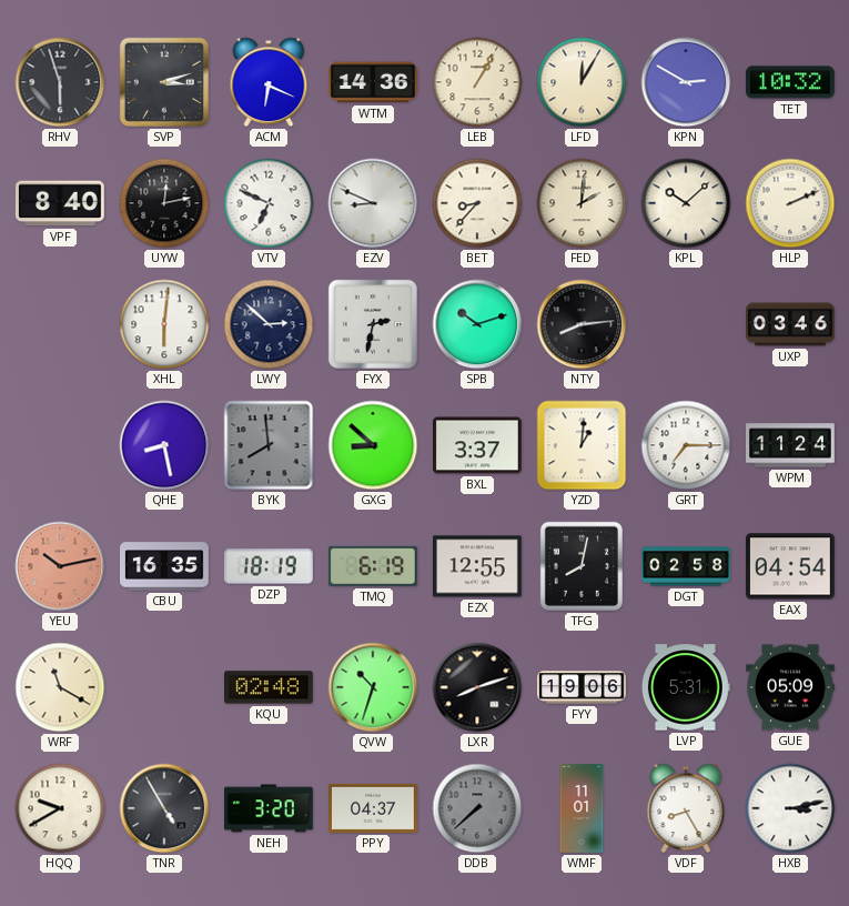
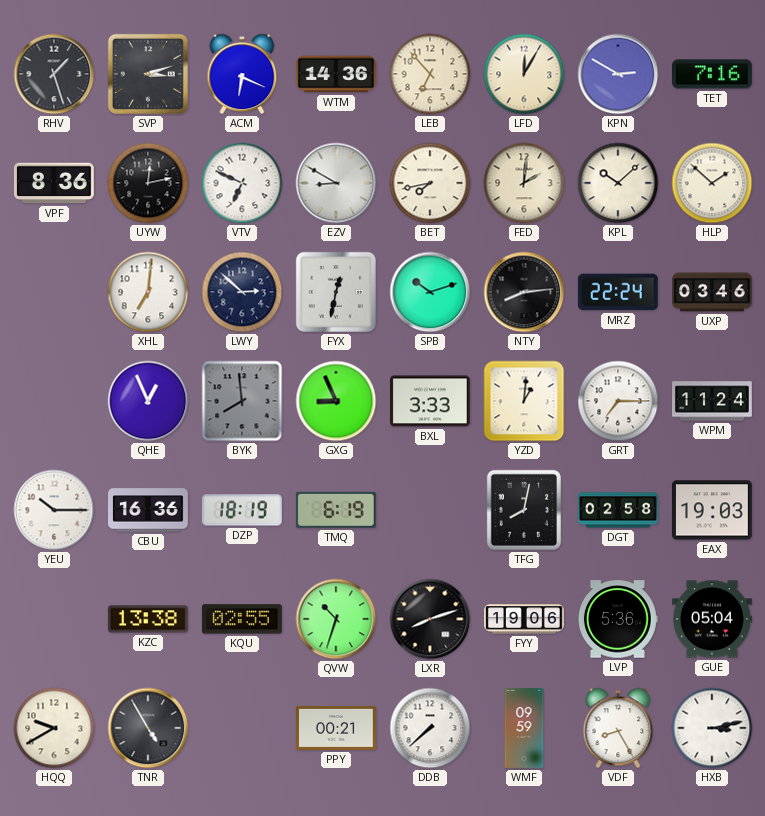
RHV: 5:57 -> 1:27
LEB: 1:05 -> 6:53
TET: 10:32 -> 7:16
VPF: 8:40 -> 8:36
EZV: 8:49 -> 8:50
BET: 8:37 -> 7:43
HLP: 2:11 -> 1:52
XHL: 6:01 -> 7:01
FYX: 2:32 -> 12:32
MRZ: none -> 22:24
QHE: 8:28 -> 12:56
GXG: 8:52 -> 8:56
BXL: 3:37 -> 3:33
YEU: 10:13 -> 10:15
YEU dial: salmon -> white
CBU: 16:35 -> 16:36
EZX: 12:55 -> none
EAX: 04:54 -> 19:03
WRF: 11:20 -> none
KZC: none -> 13:38
KQU: 02:48 -> 02:55
LVP: 5:31 -> 5:36
GUE: 05:09 -> 05:04
NEH: 3:20 -> none
PPY: 04:37 -> 00:21
DDB dial: grey -> white
WMF: 11:01 -> 09:59
